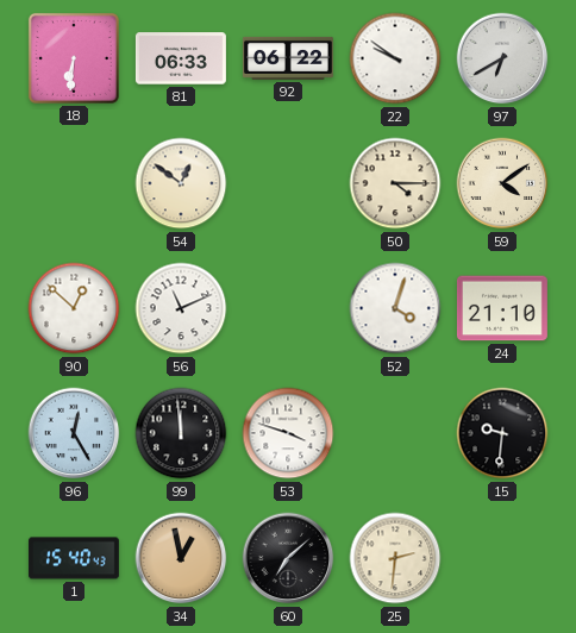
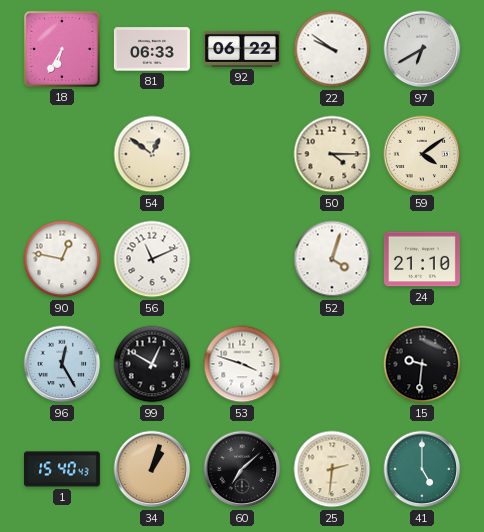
18: 6:31 -> 6:35
90: 12:52 -> 12:47
99: 11:59 -> 12:50
34: 12:58 -> 1:03
41: none -> 5:00
